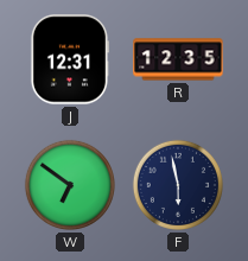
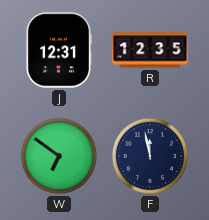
F: 5:58 -> 11:58
